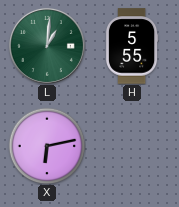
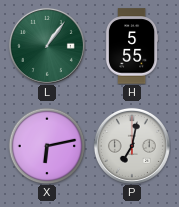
L: 1:01 -> 1:06
P: none -> 7:02
